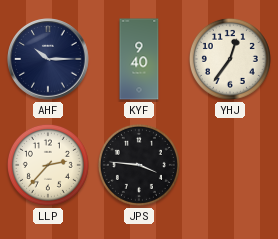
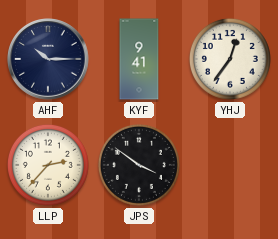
KYF: 9:40 -> 9:41
JPS: 3:46 -> 3:51
